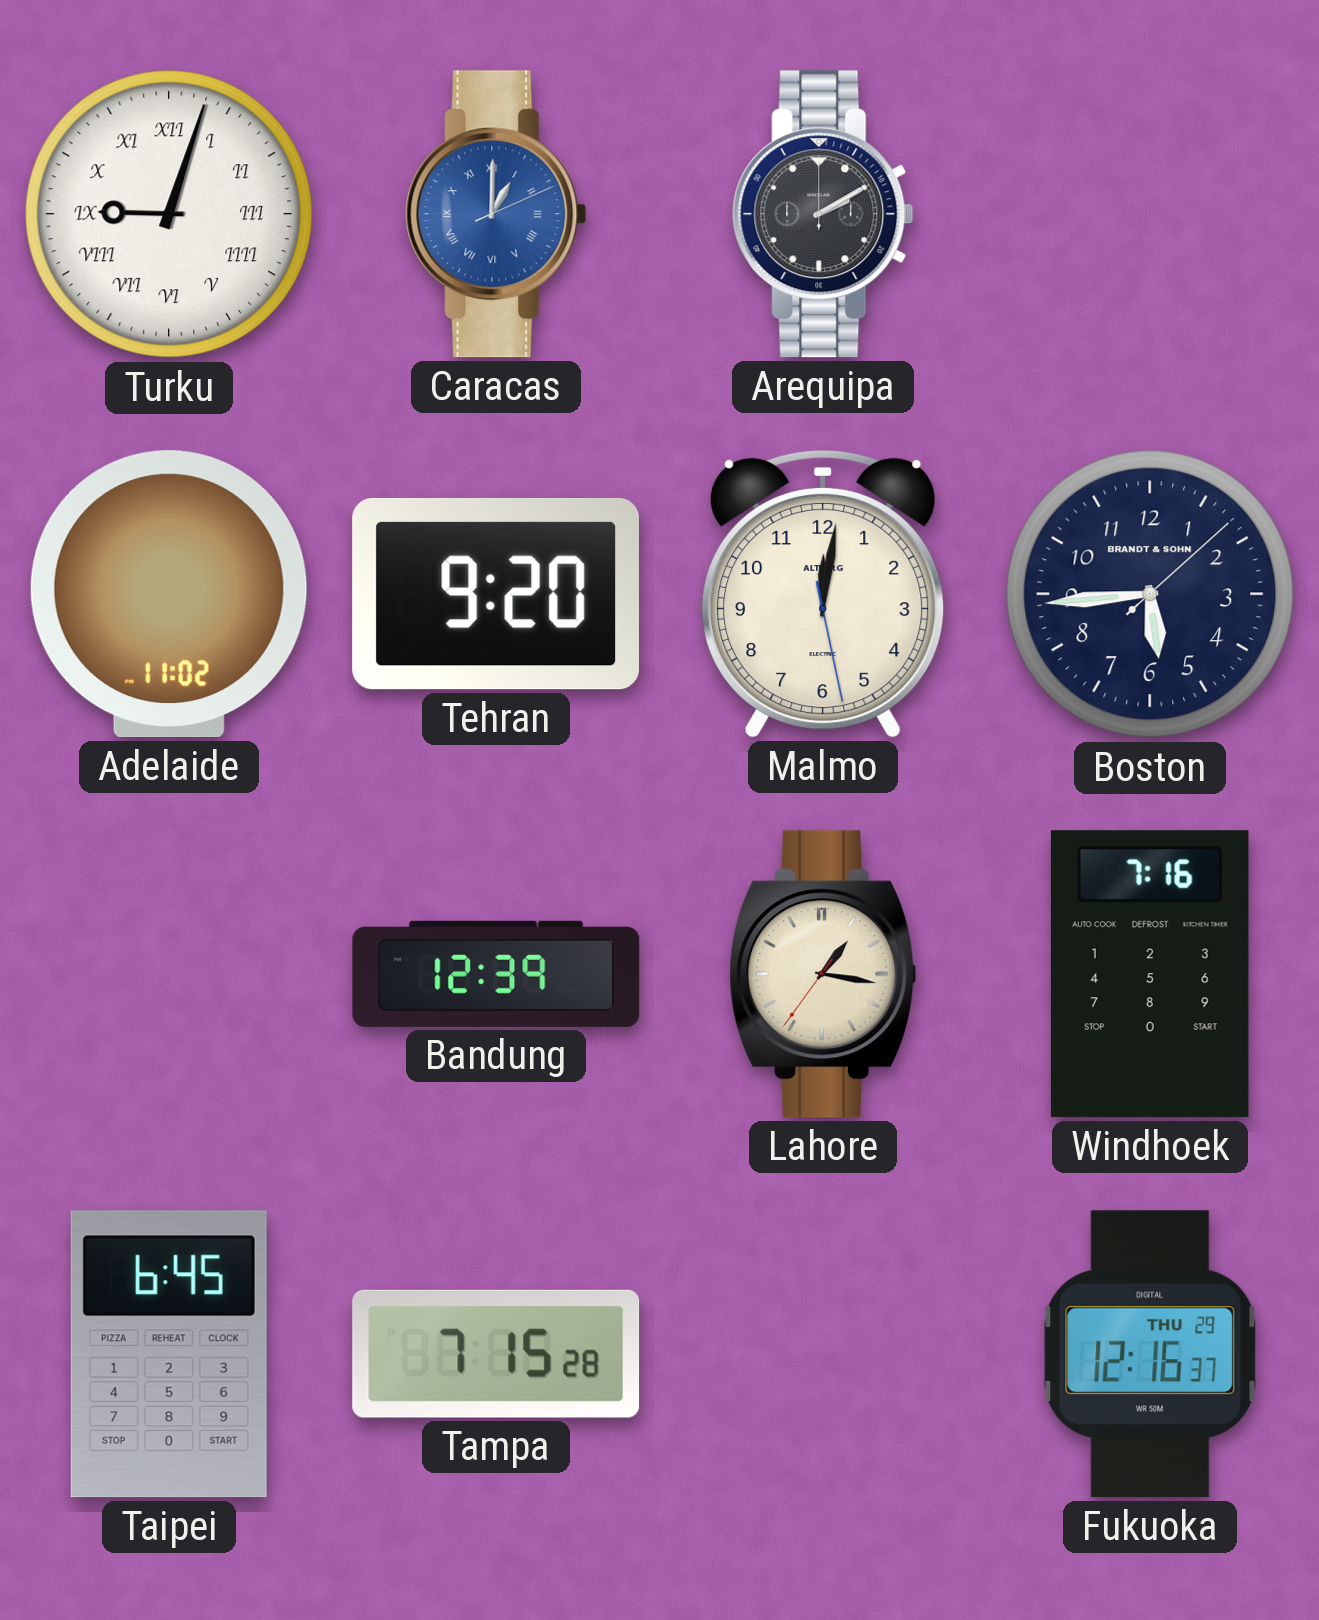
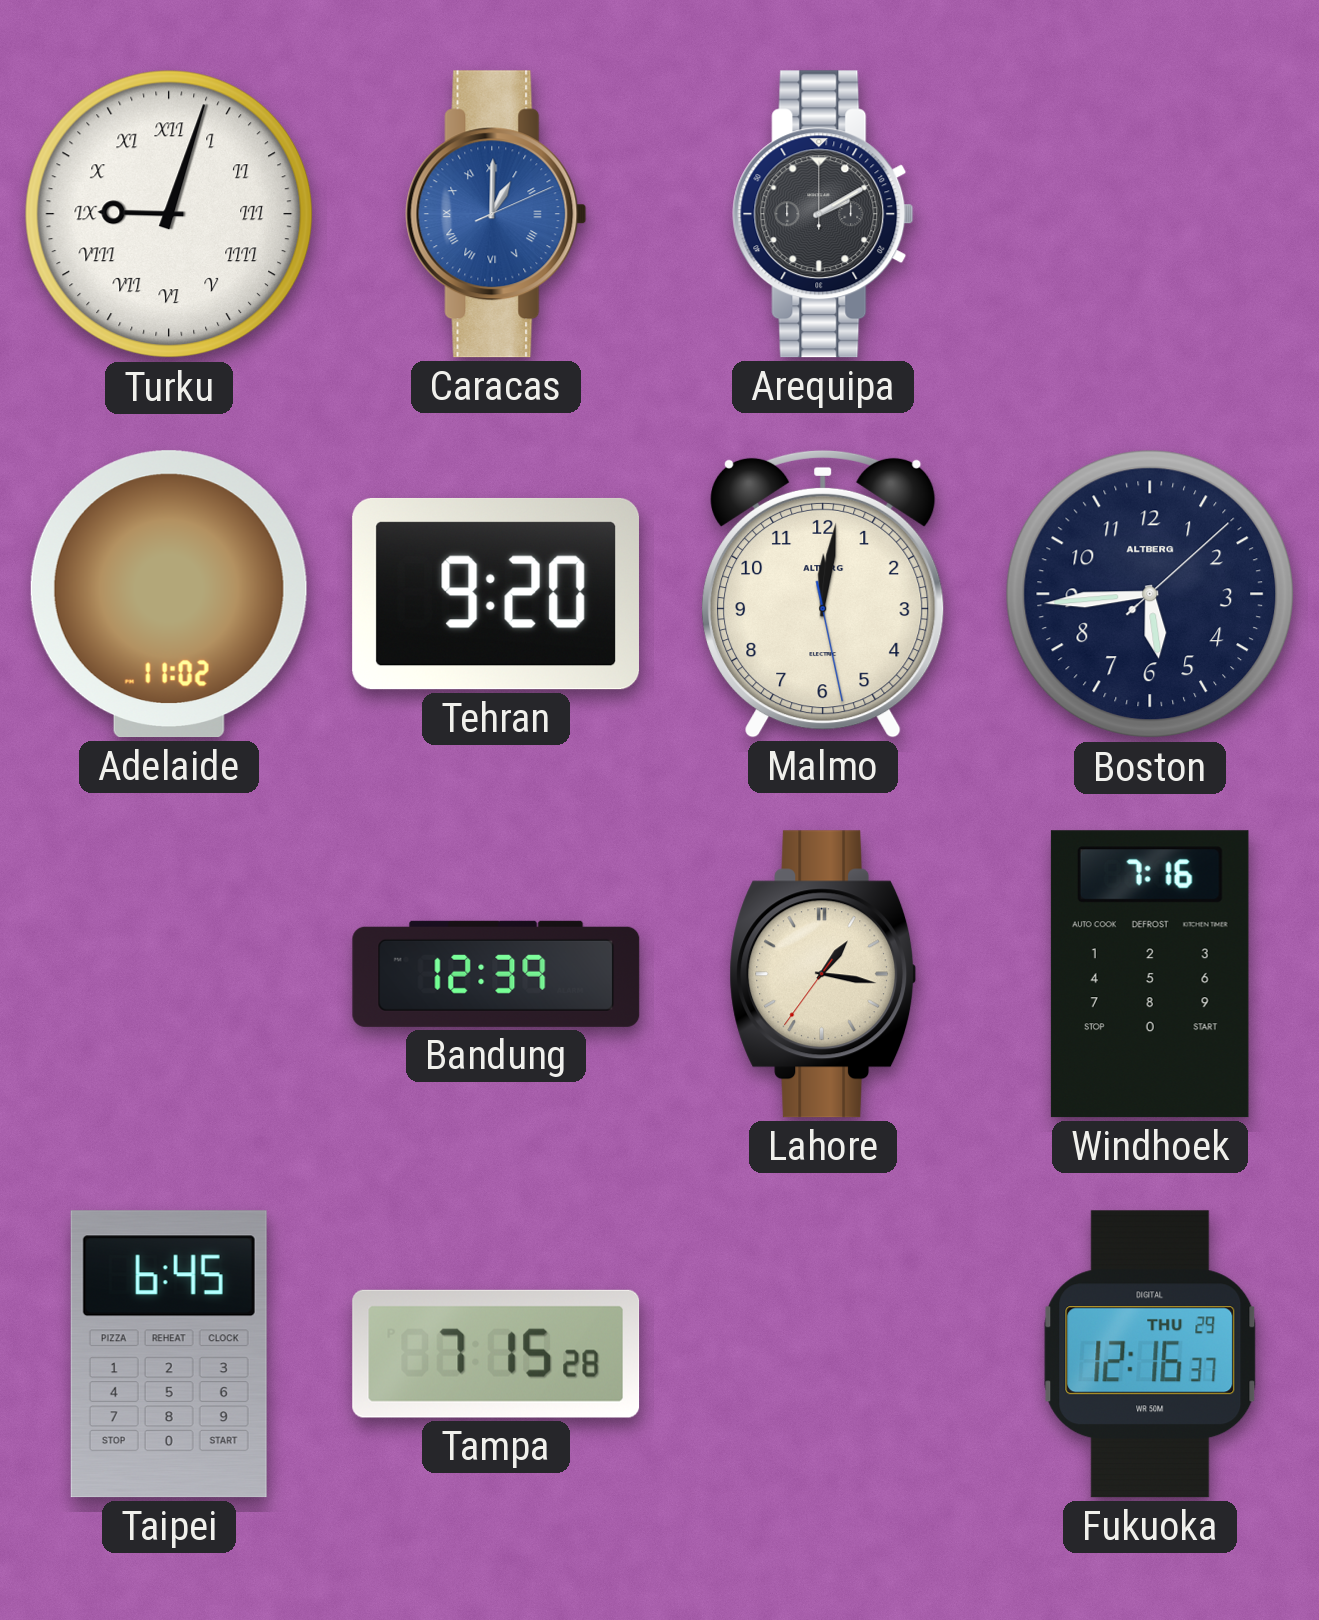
Boston brand: BRANDT & SOHN -> ALTBERG
